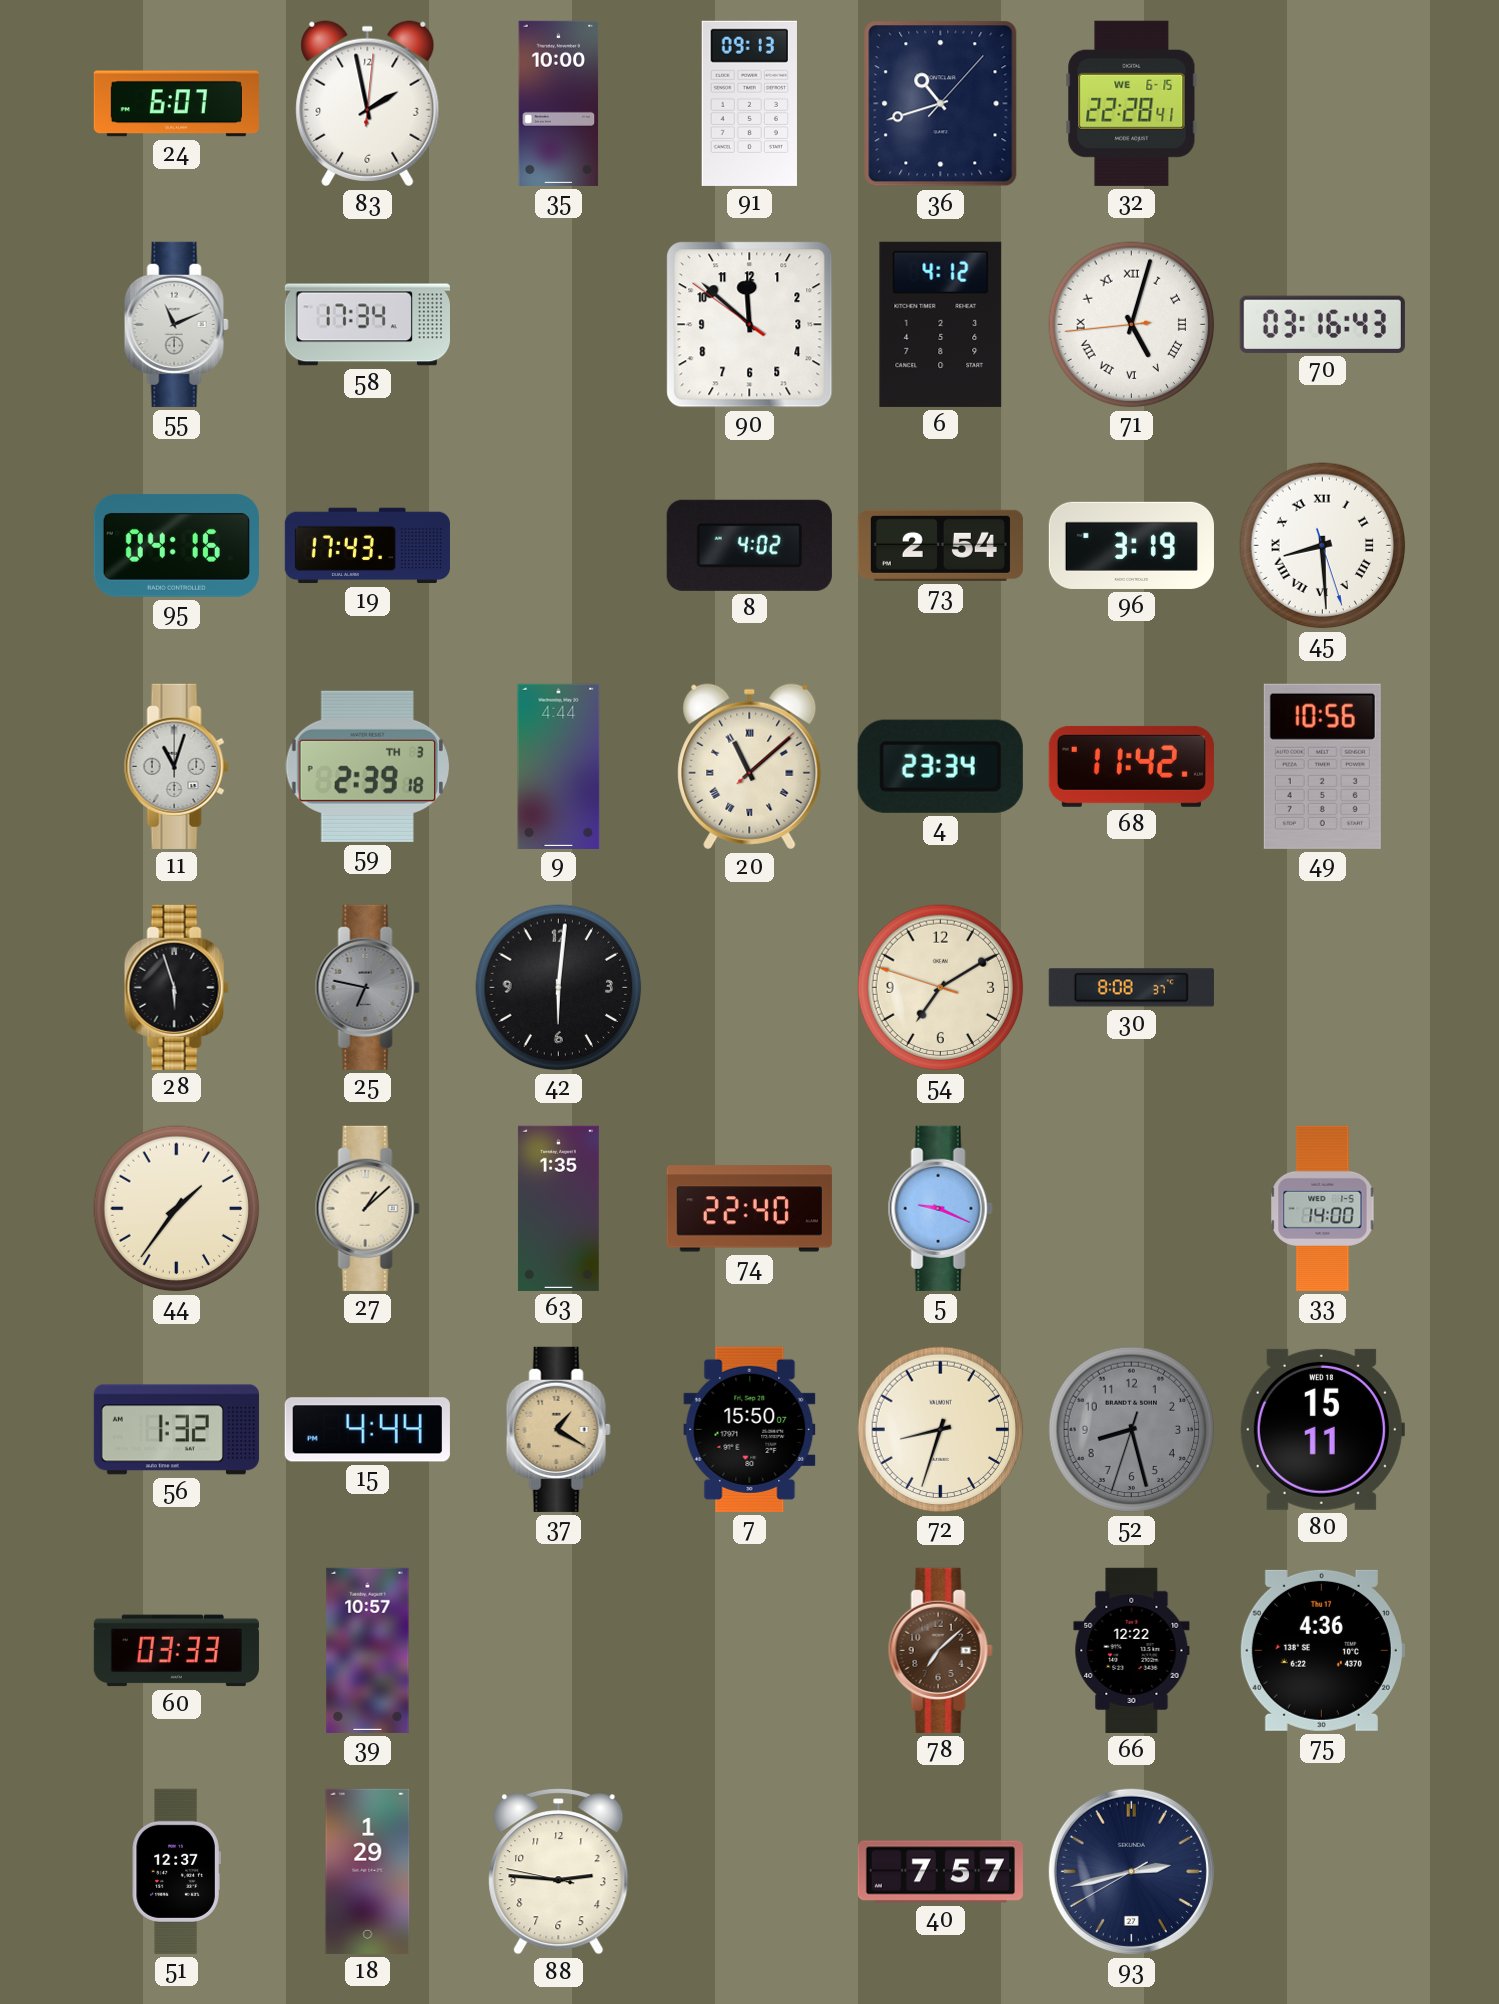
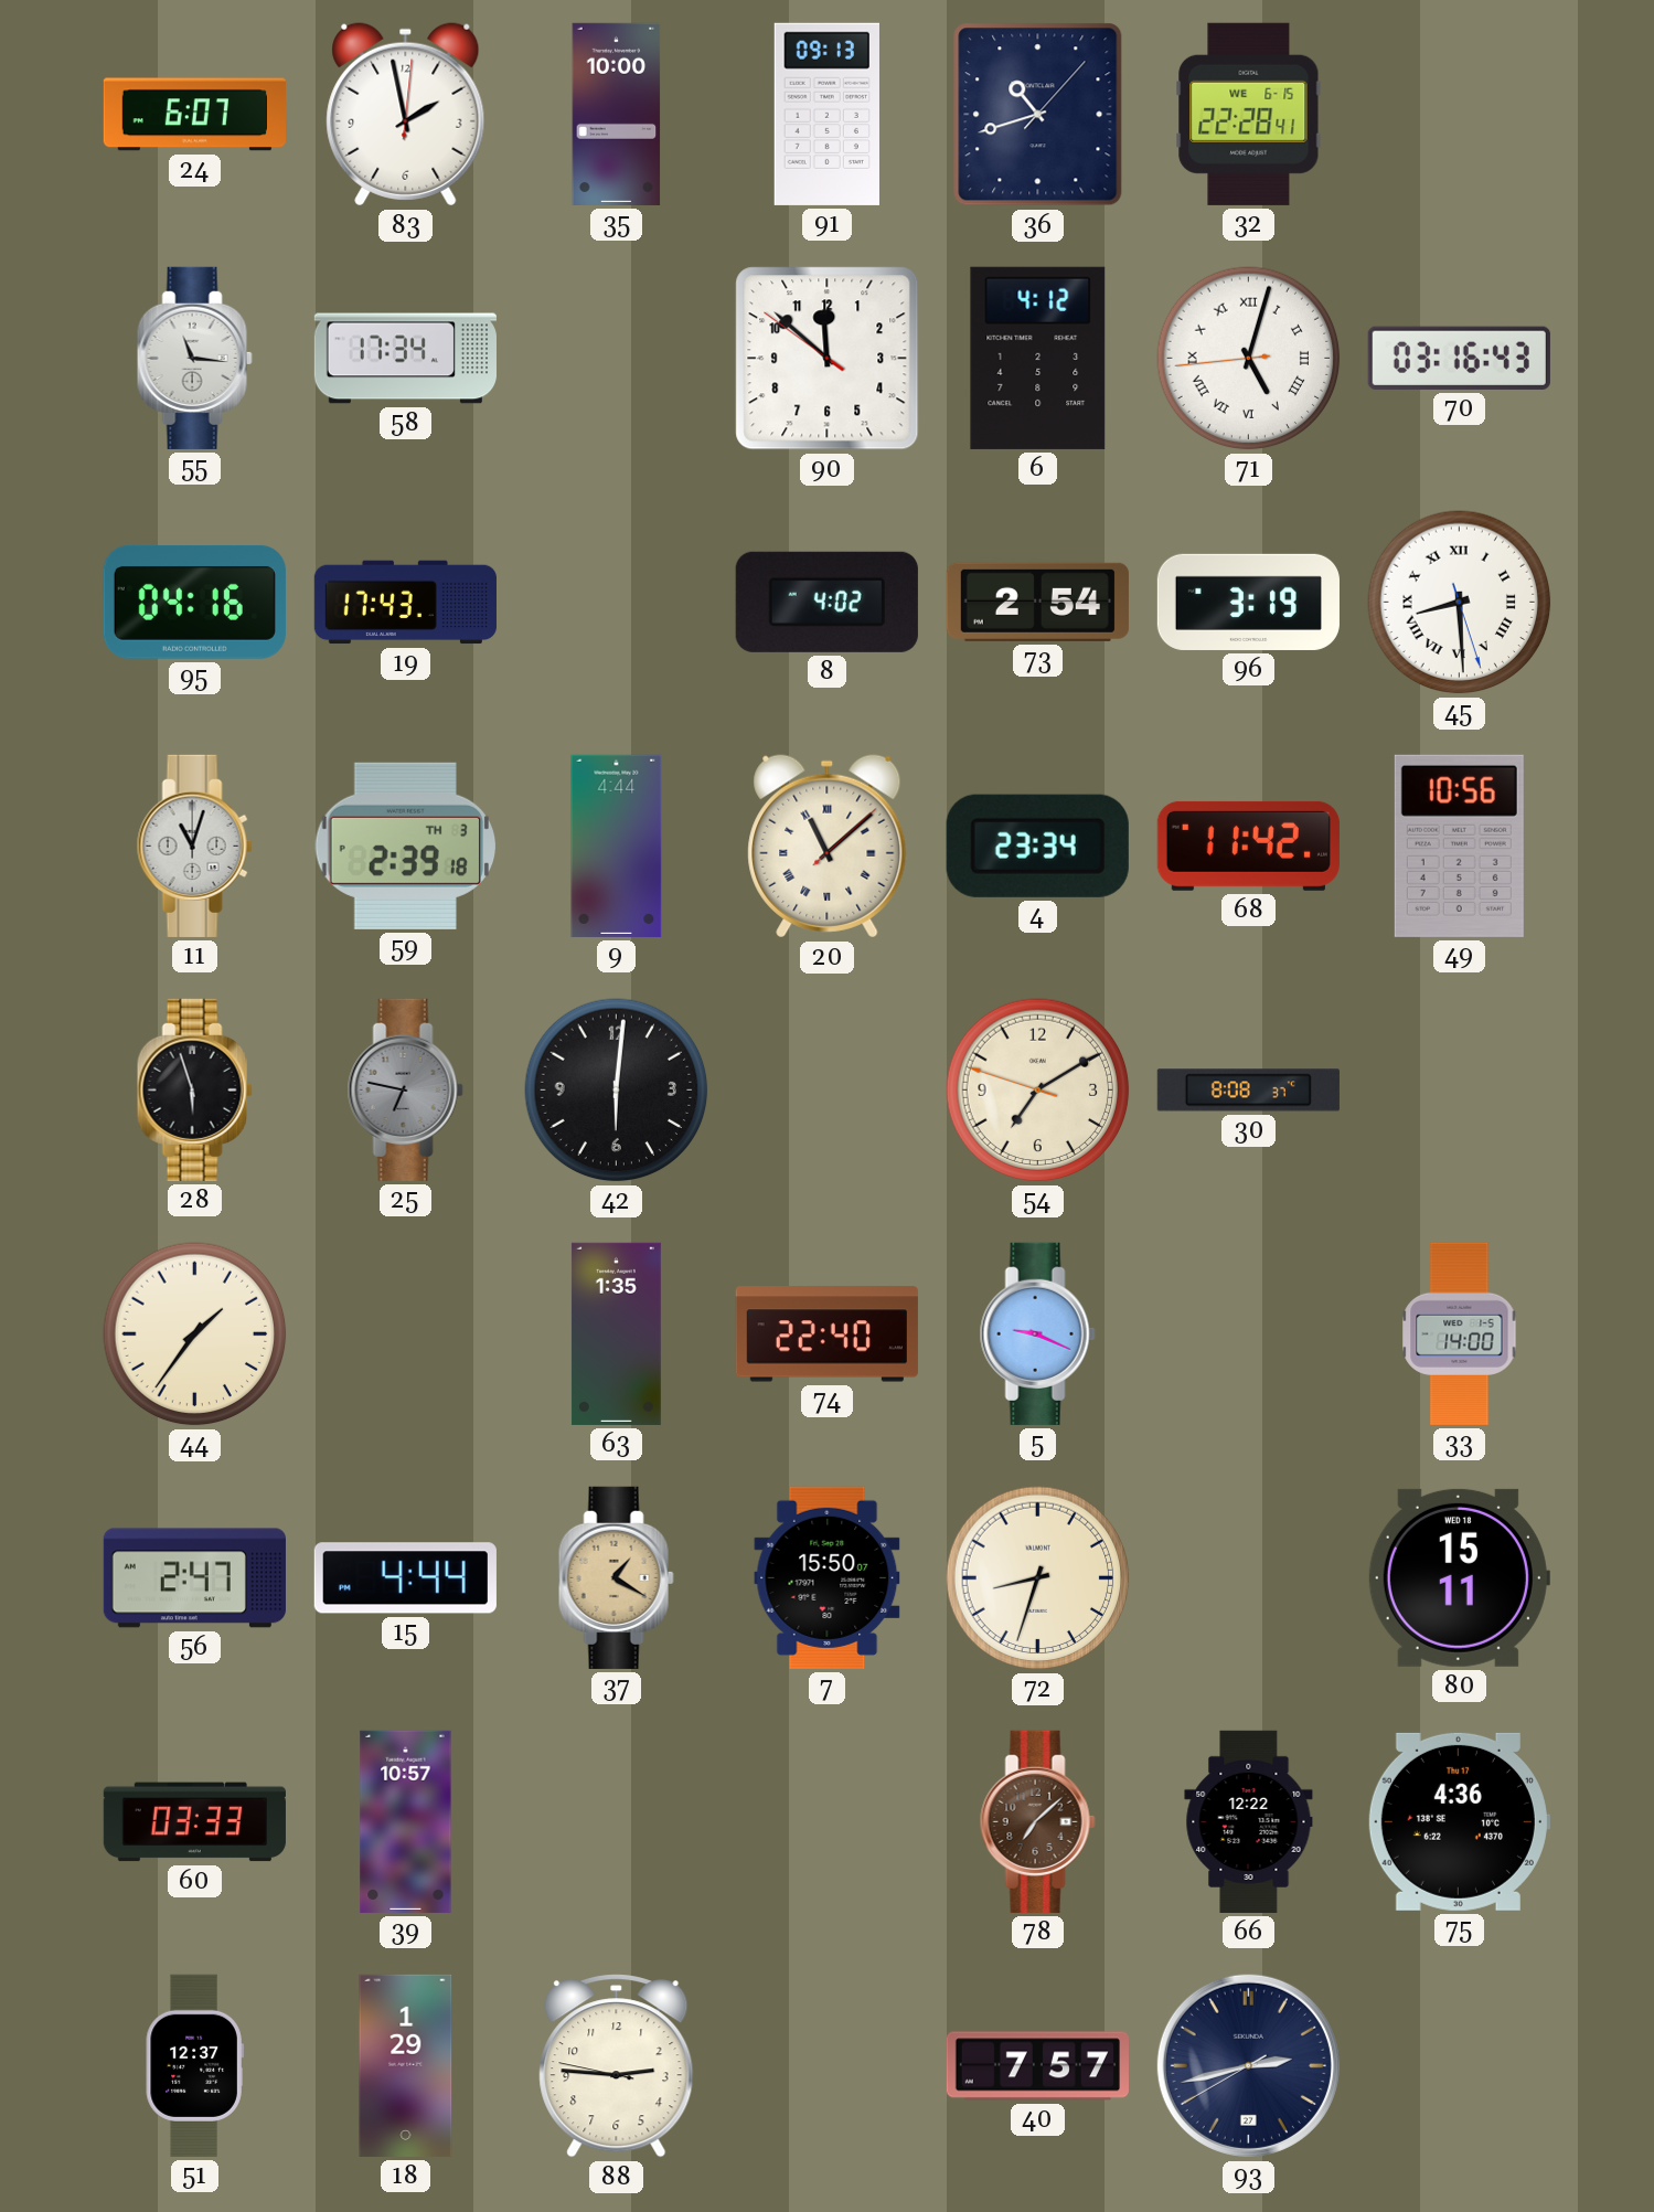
55: 11:11 -> 11:16
27: 1:08 -> none
56: 1:32 -> 2:47
52: 8:27 -> none
